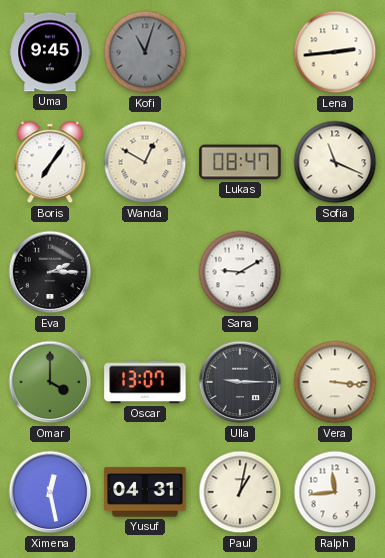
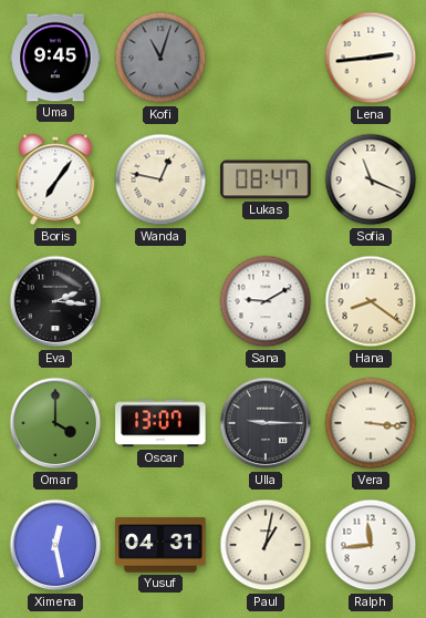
Wanda: 12:50 -> 12:47
Eva: 2:15 -> 2:16
Hana: none -> 8:21
